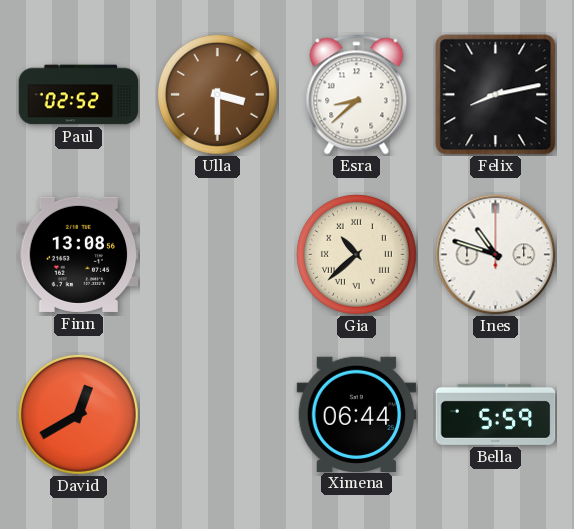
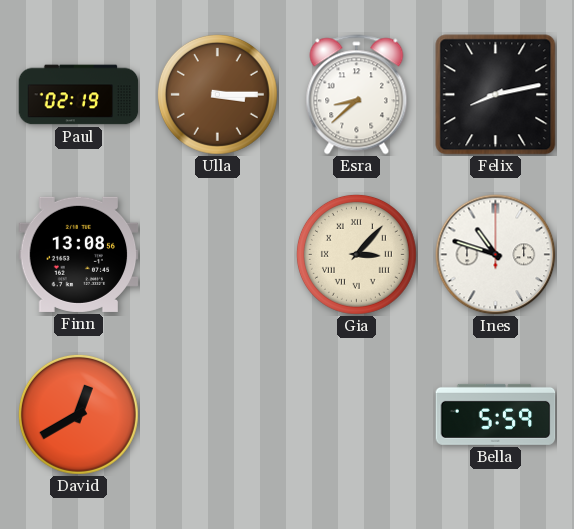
Paul: 02:52 -> 02:19
Ulla: 3:30 -> 3:15
Gia: 10:38 -> 3:07
Ximena: 06:44 -> none
